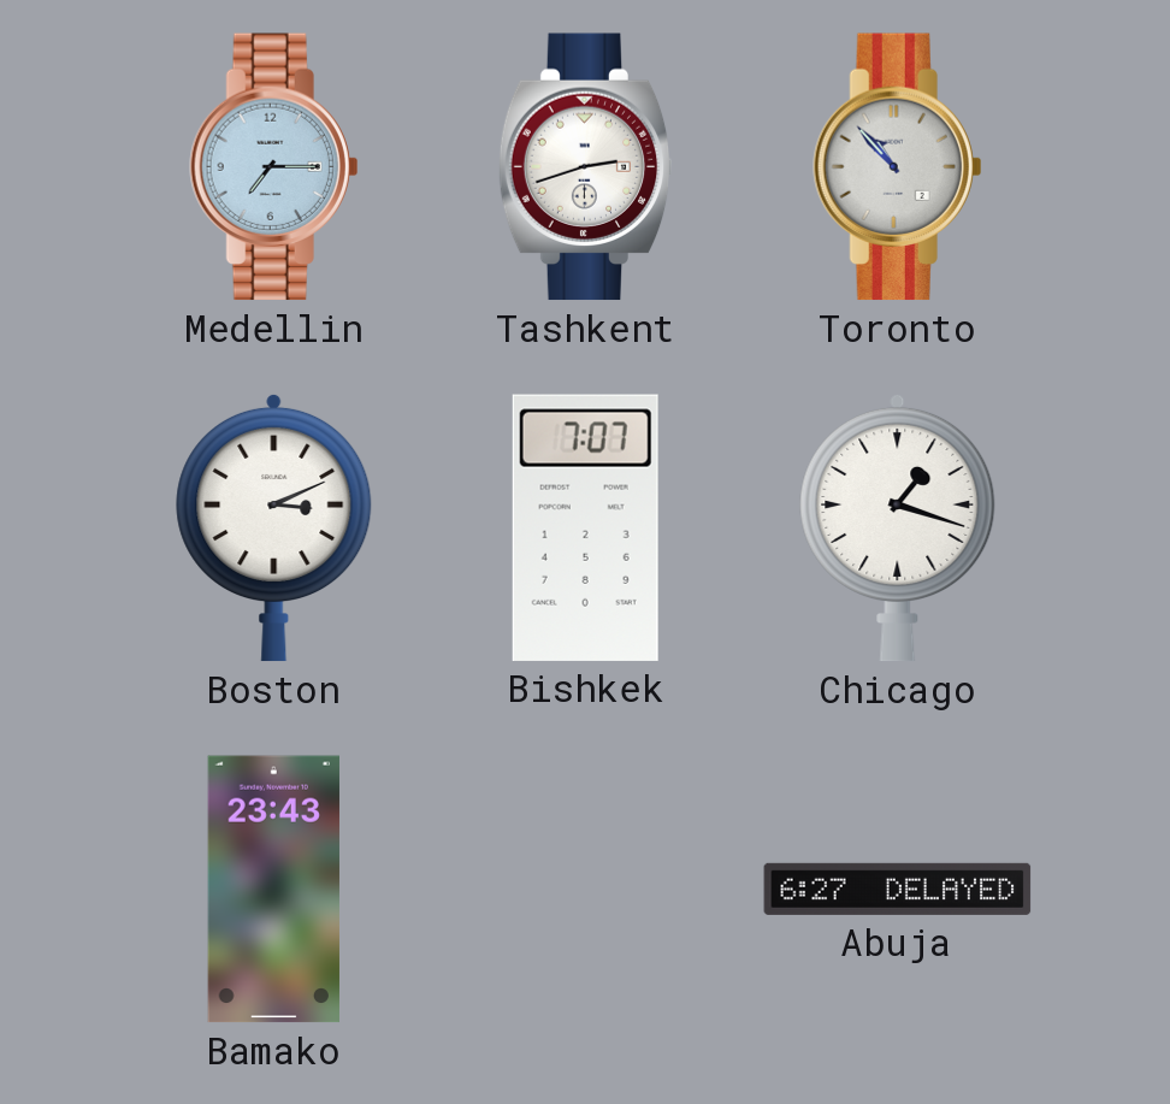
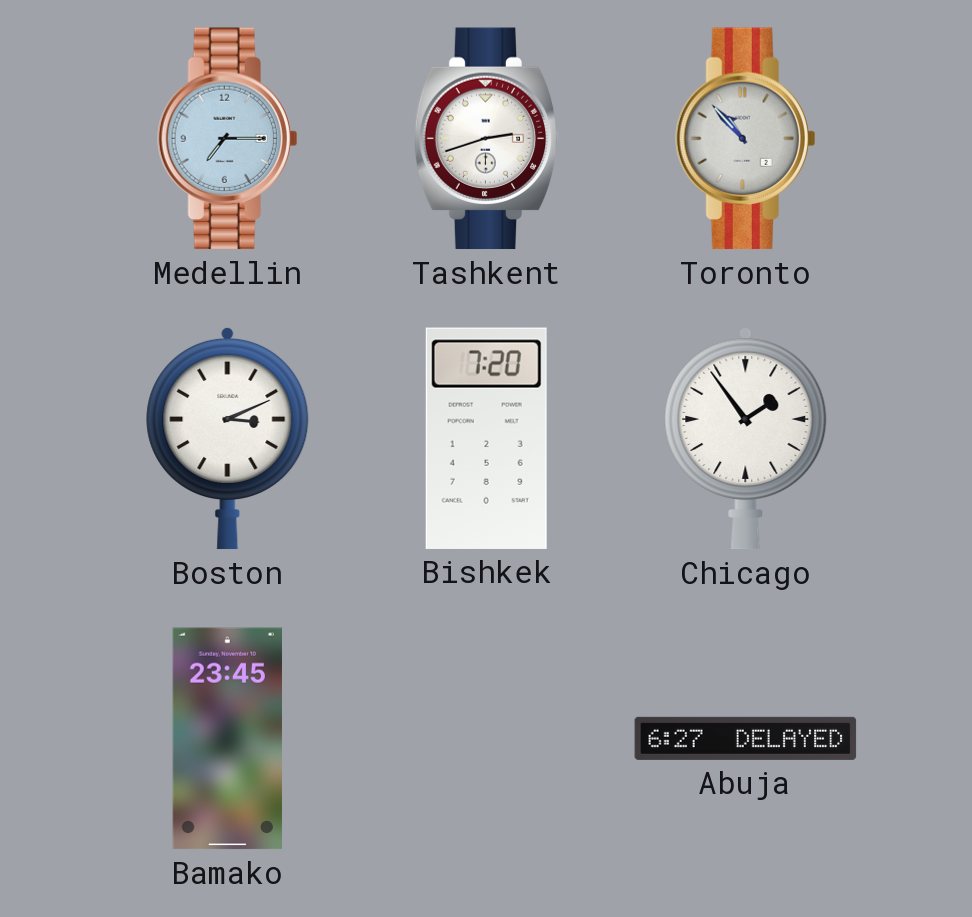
Bishkek: 7:07 -> 7:20
Chicago: 1:18 -> 1:54
Bamako: 23:43 -> 23:45
